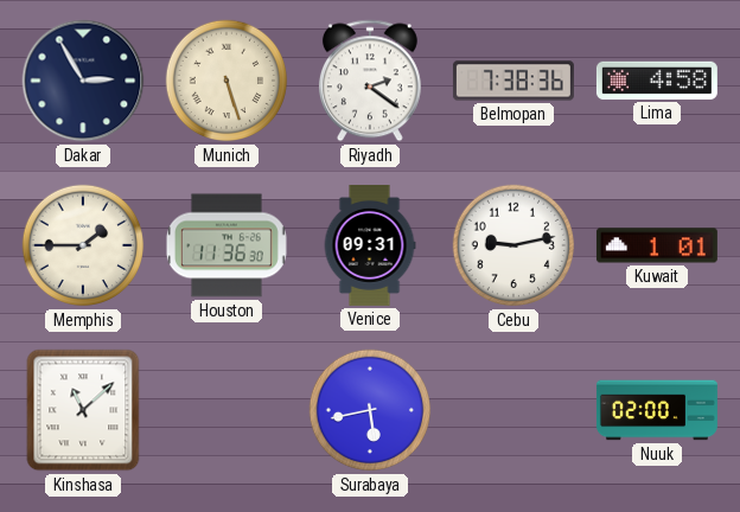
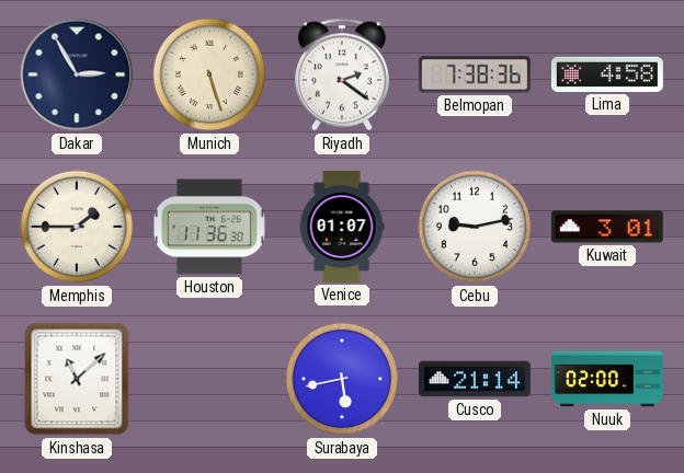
Venice: 09:31 -> 01:07
Kuwait: 1:01 -> 3:01
Cusco: none -> 21:14
